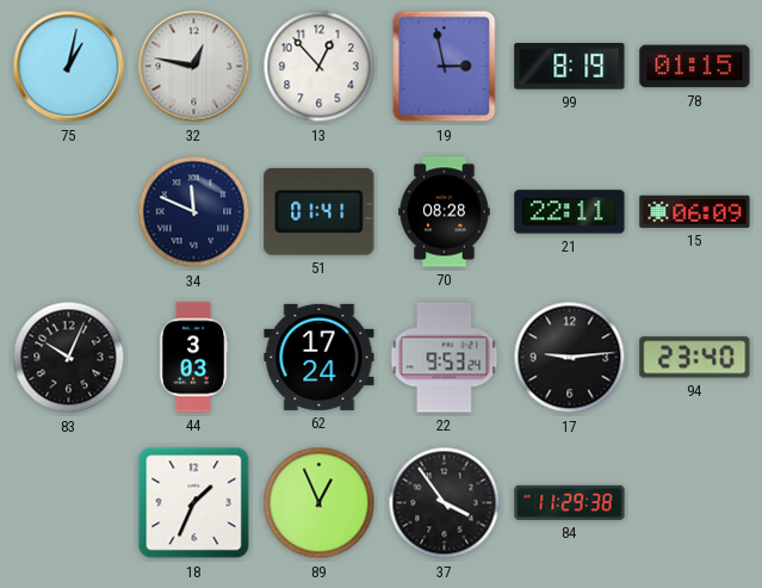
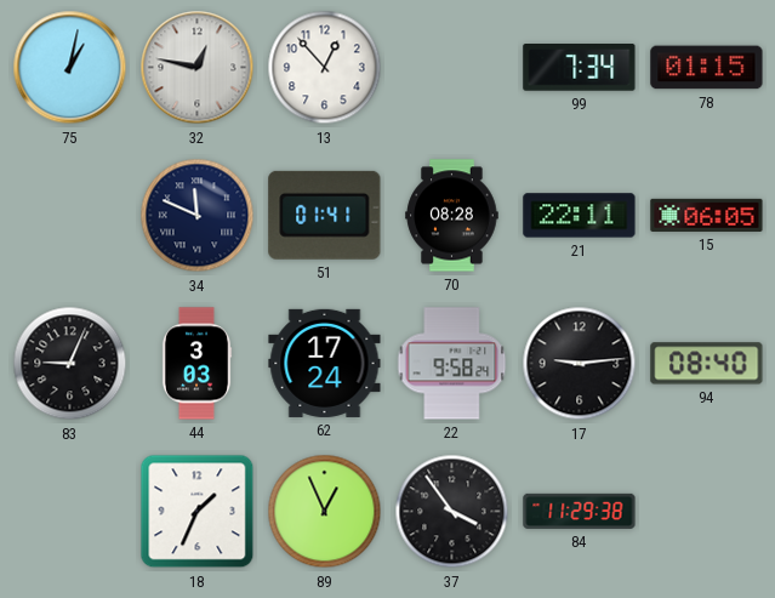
19: 2:58 -> none
99: 8:19 -> 7:34
15: 06:09 -> 06:05
83: 10:04 -> 9:04
22: 9:53 -> 9:58
94: 23:40 -> 08:40
